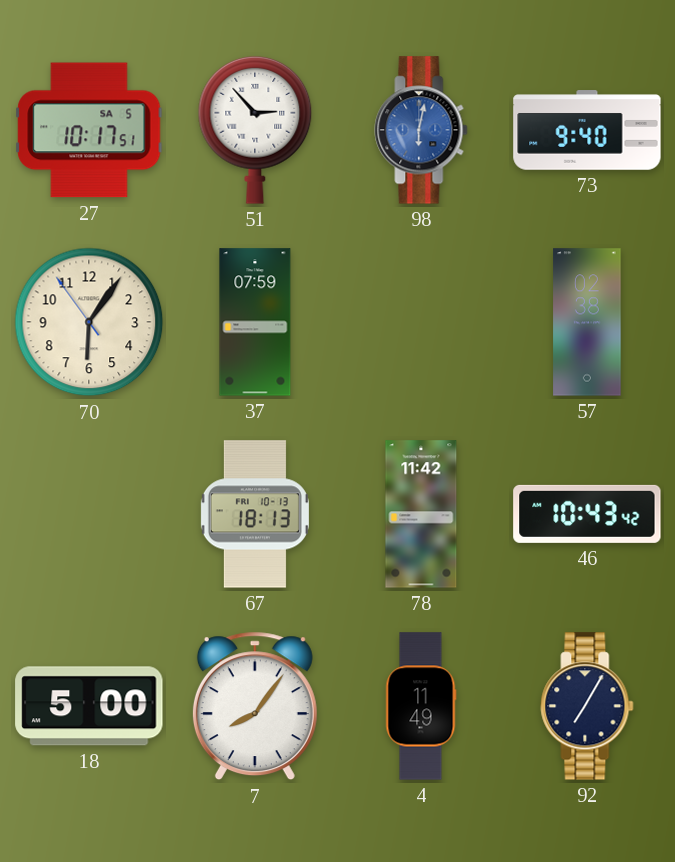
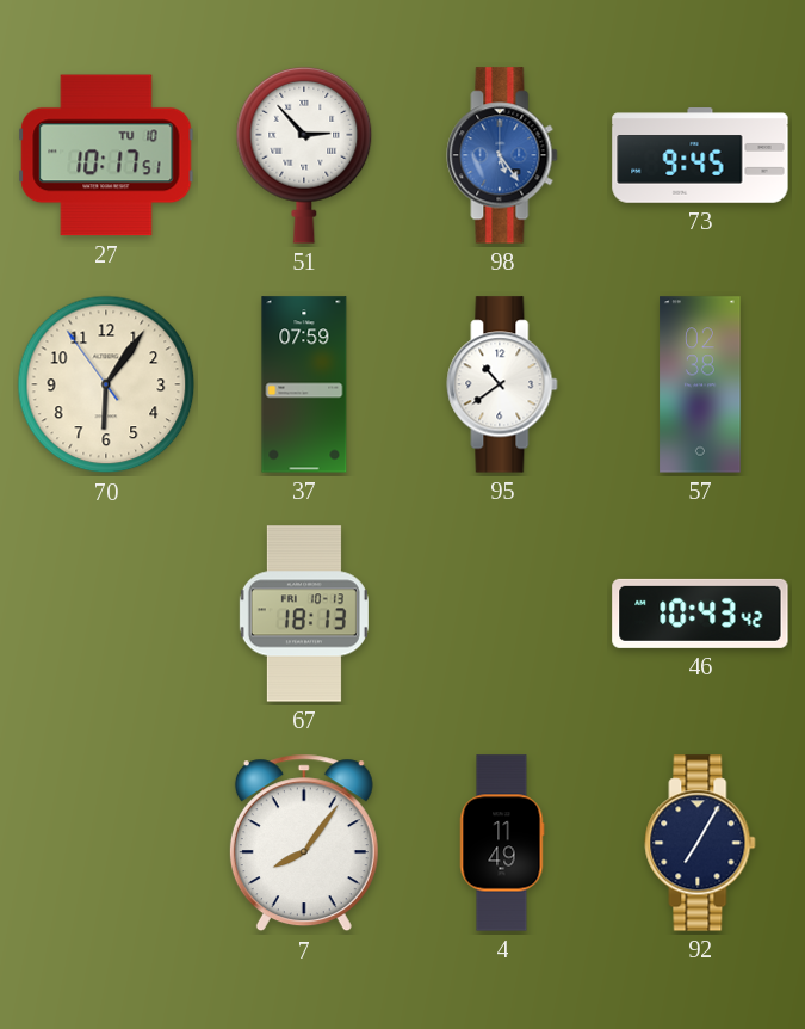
27 date: SA 5 -> TU 10
98: 6:02 -> 5:24
73: 9:40 -> 9:45
95: none -> 10:39
78: 11:42 -> none
18: 5:00 -> none
